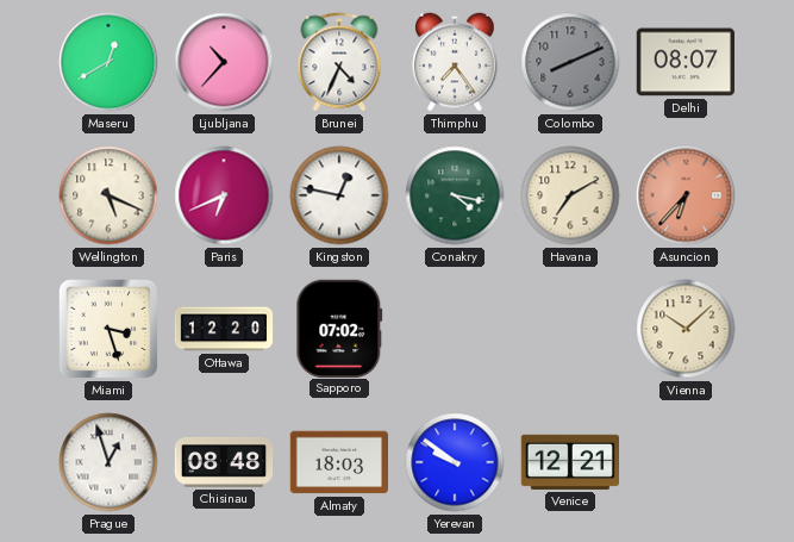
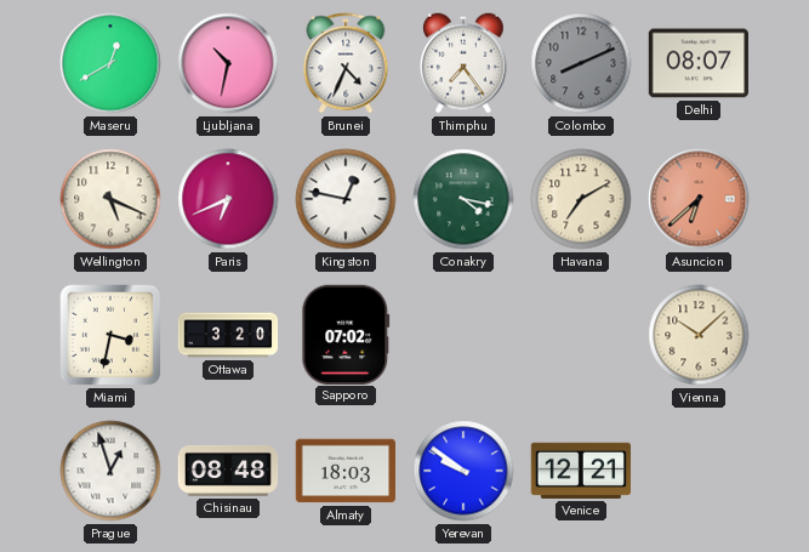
Ljubljana: 10:37 -> 10:32
Asuncion: 6:37 -> 6:38
Miami: 3:27 -> 3:32
Ottawa: 12:20 -> 3:20
